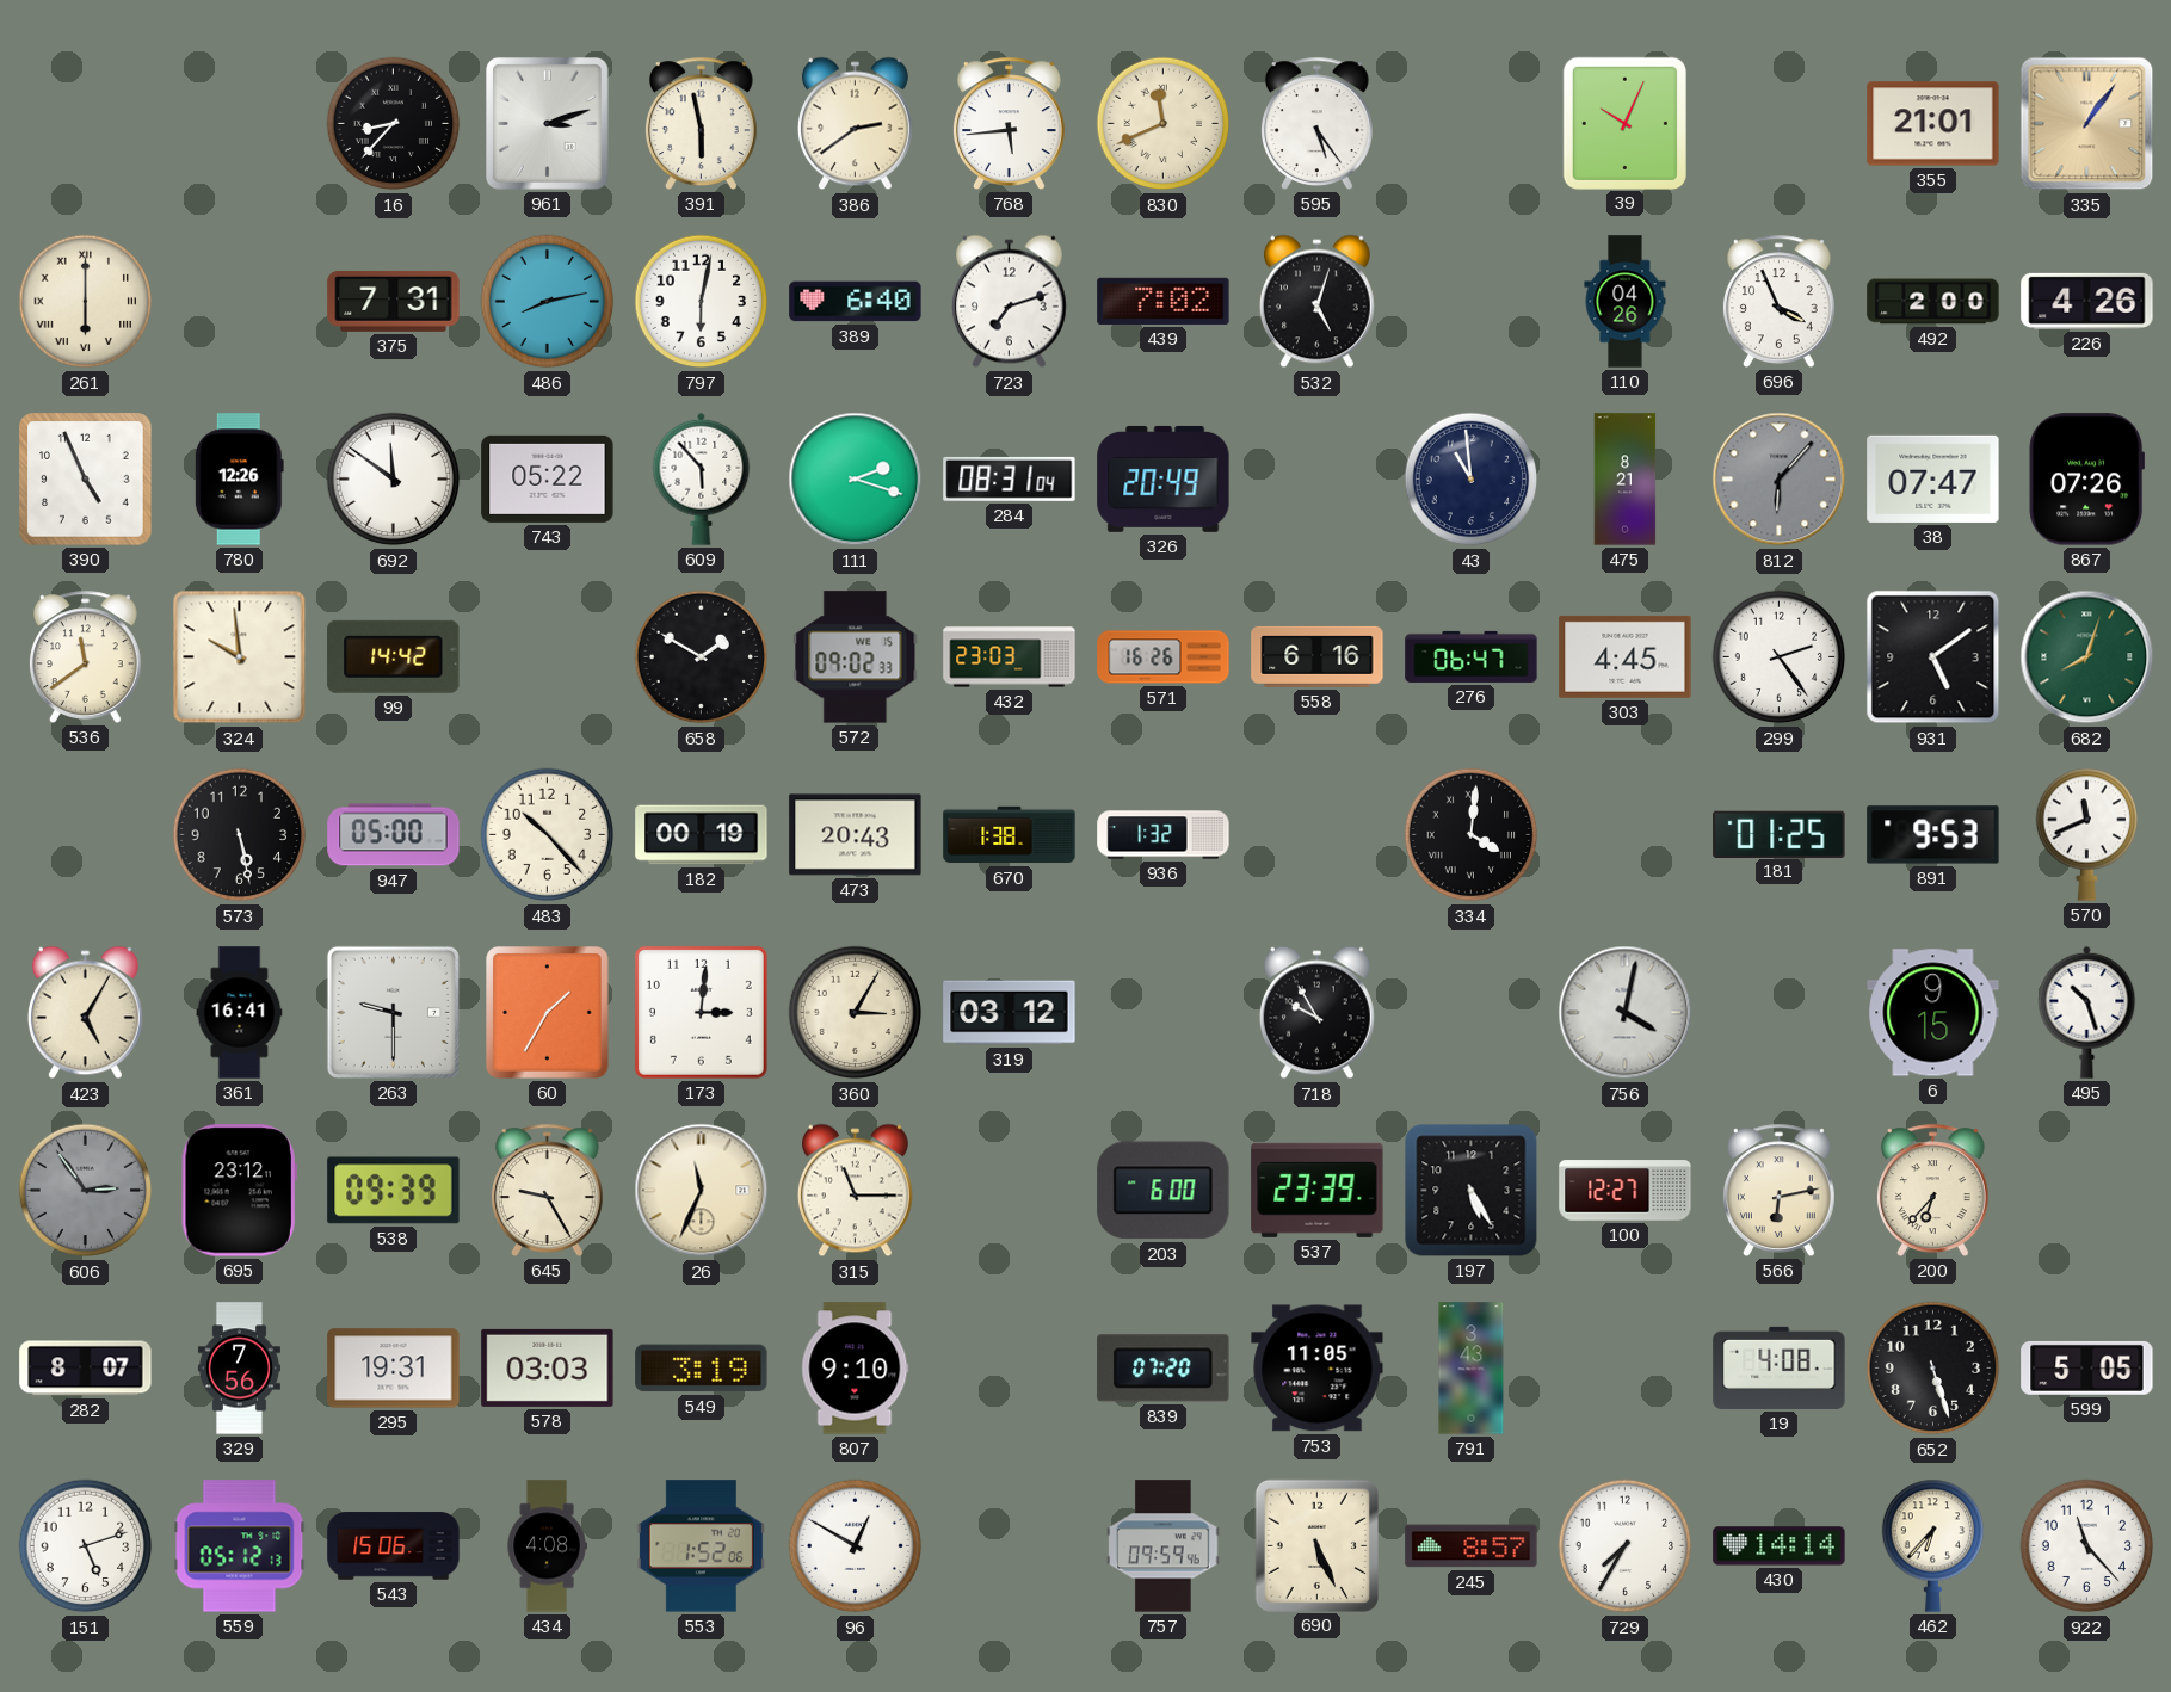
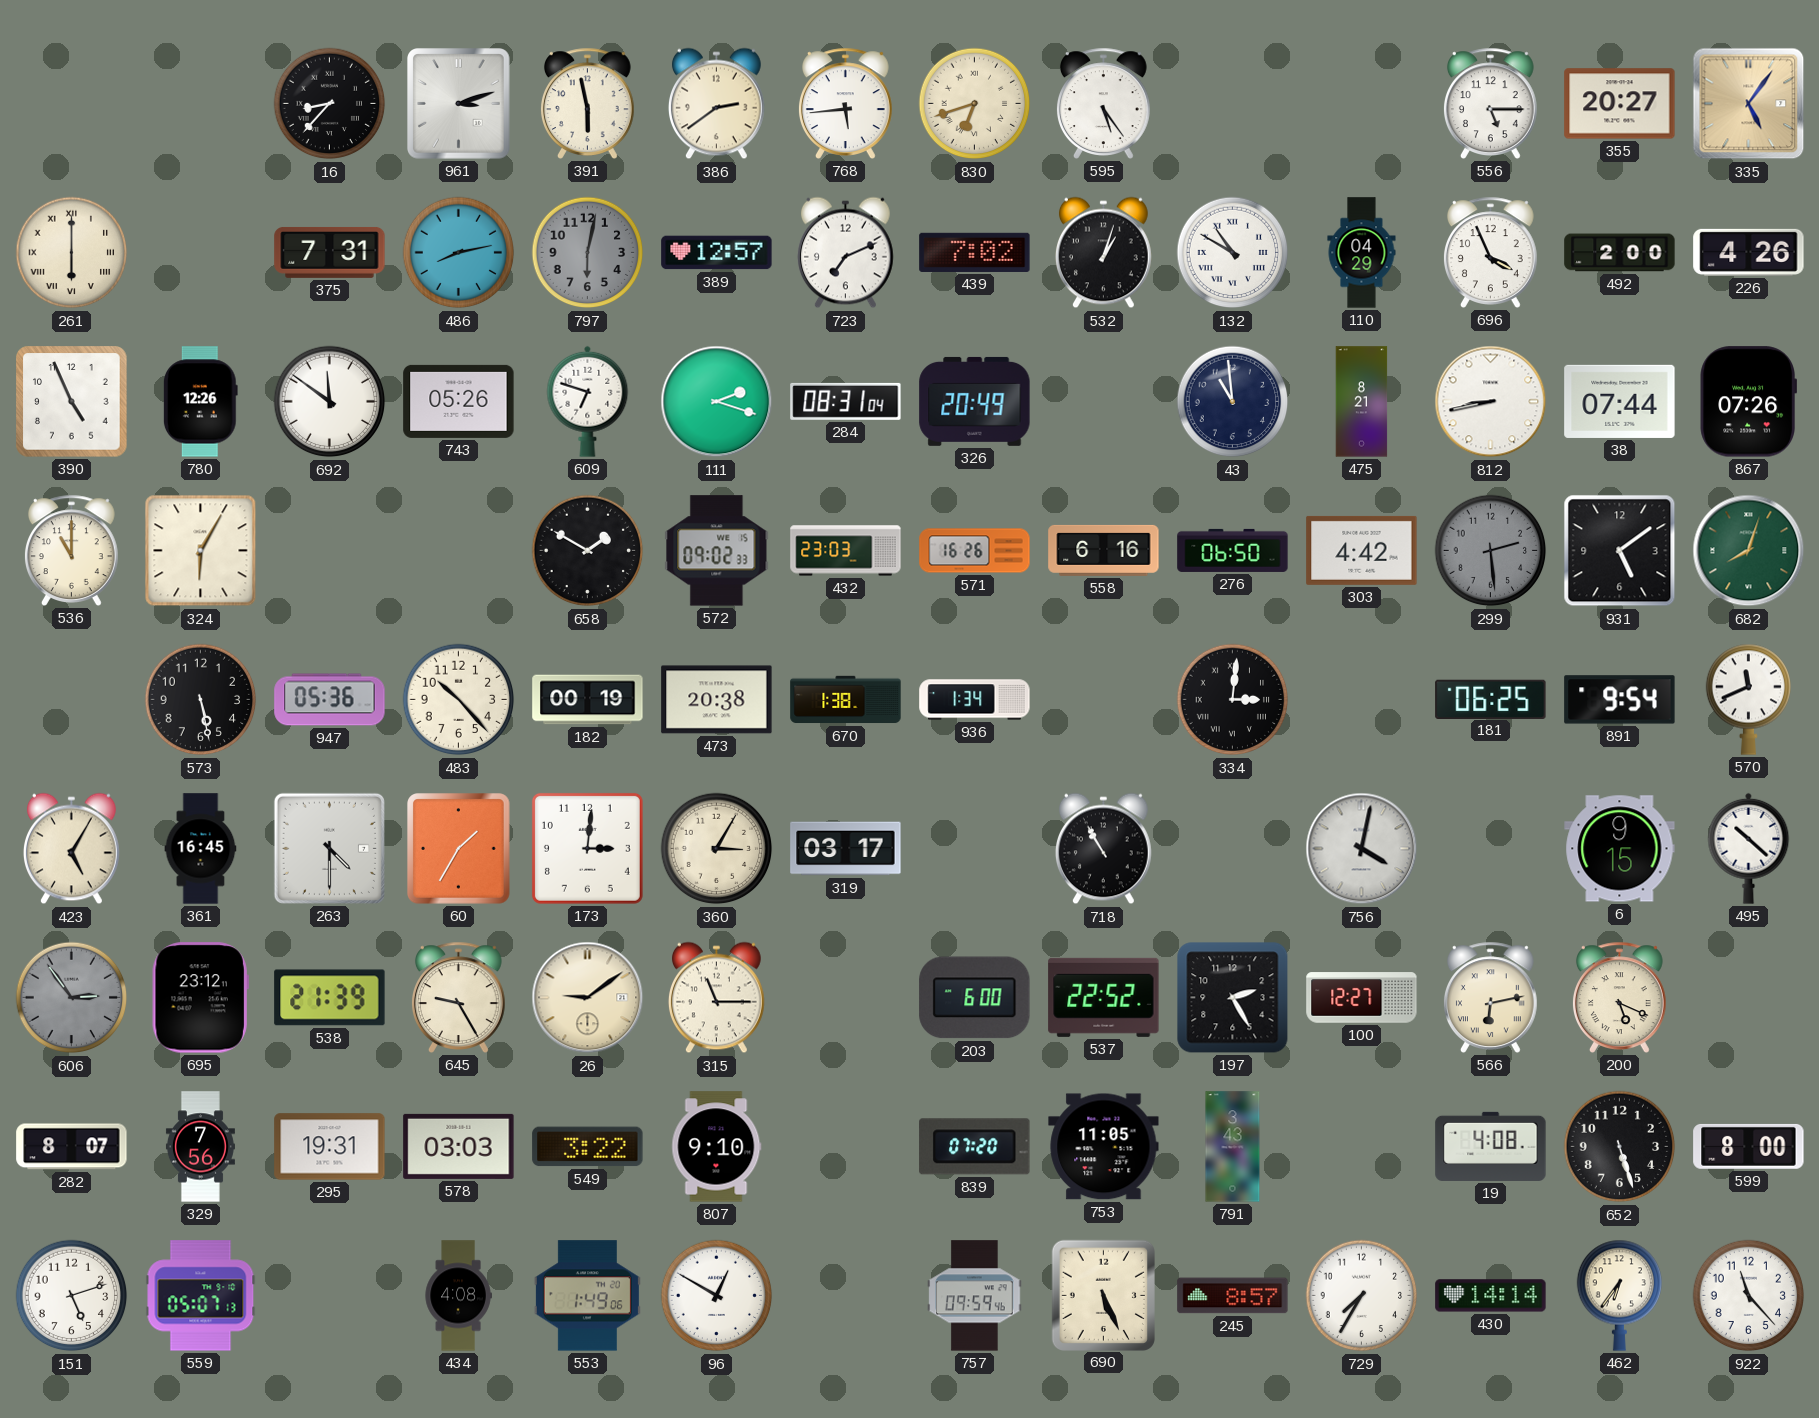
830: 11:41 -> 6:42
39: 10:04 -> none
556: none -> 5:15
355: 21:01 -> 20:27
335: 1:06 -> 5:06
797 dial: white -> grey
389: 6:40 -> 12:57
723: 7:12 -> 7:11
532: 5:03 -> 1:03
132: none -> 10:50
110: 04:26 -> 04:29
743: 05:22 -> 05:26
609: 5:53 -> 6:48
812: 6:07 -> 8:43
812 dial: grey -> white
38: 07:47 -> 07:44
536: 11:39 -> 11:00
324: 9:59 -> 6:05
99: 14:42 -> none
276: 06:47 -> 06:50
303: 4:45 -> 4:42
299: 2:24 -> 2:29
299 dial: white -> grey
947: 05:00 -> 05:36
473: 20:43 -> 20:38
936: 1:32 -> 1:34
334: 4:01 -> 3:01
181: 01:25 -> 06:25
891: 9:53 -> 9:54
361: 16:41 -> 16:45
263: 9:30 -> 4:30
319: 03:12 -> 03:17
718: 9:55 -> 10:55
495: 10:27 -> 10:22
538: 09:39 -> 21:39
26: 11:34 -> 9:09
537: 23:39 -> 22:52
197: 5:25 -> 2:25
200: 6:37 -> 5:19
549: 3:19 -> 3:22
599: 5:05 -> 8:00
559: 05:12 -> 05:07
543: 15:06 -> none
553: 1:52 -> 1:49
462: 6:37 -> 6:36
